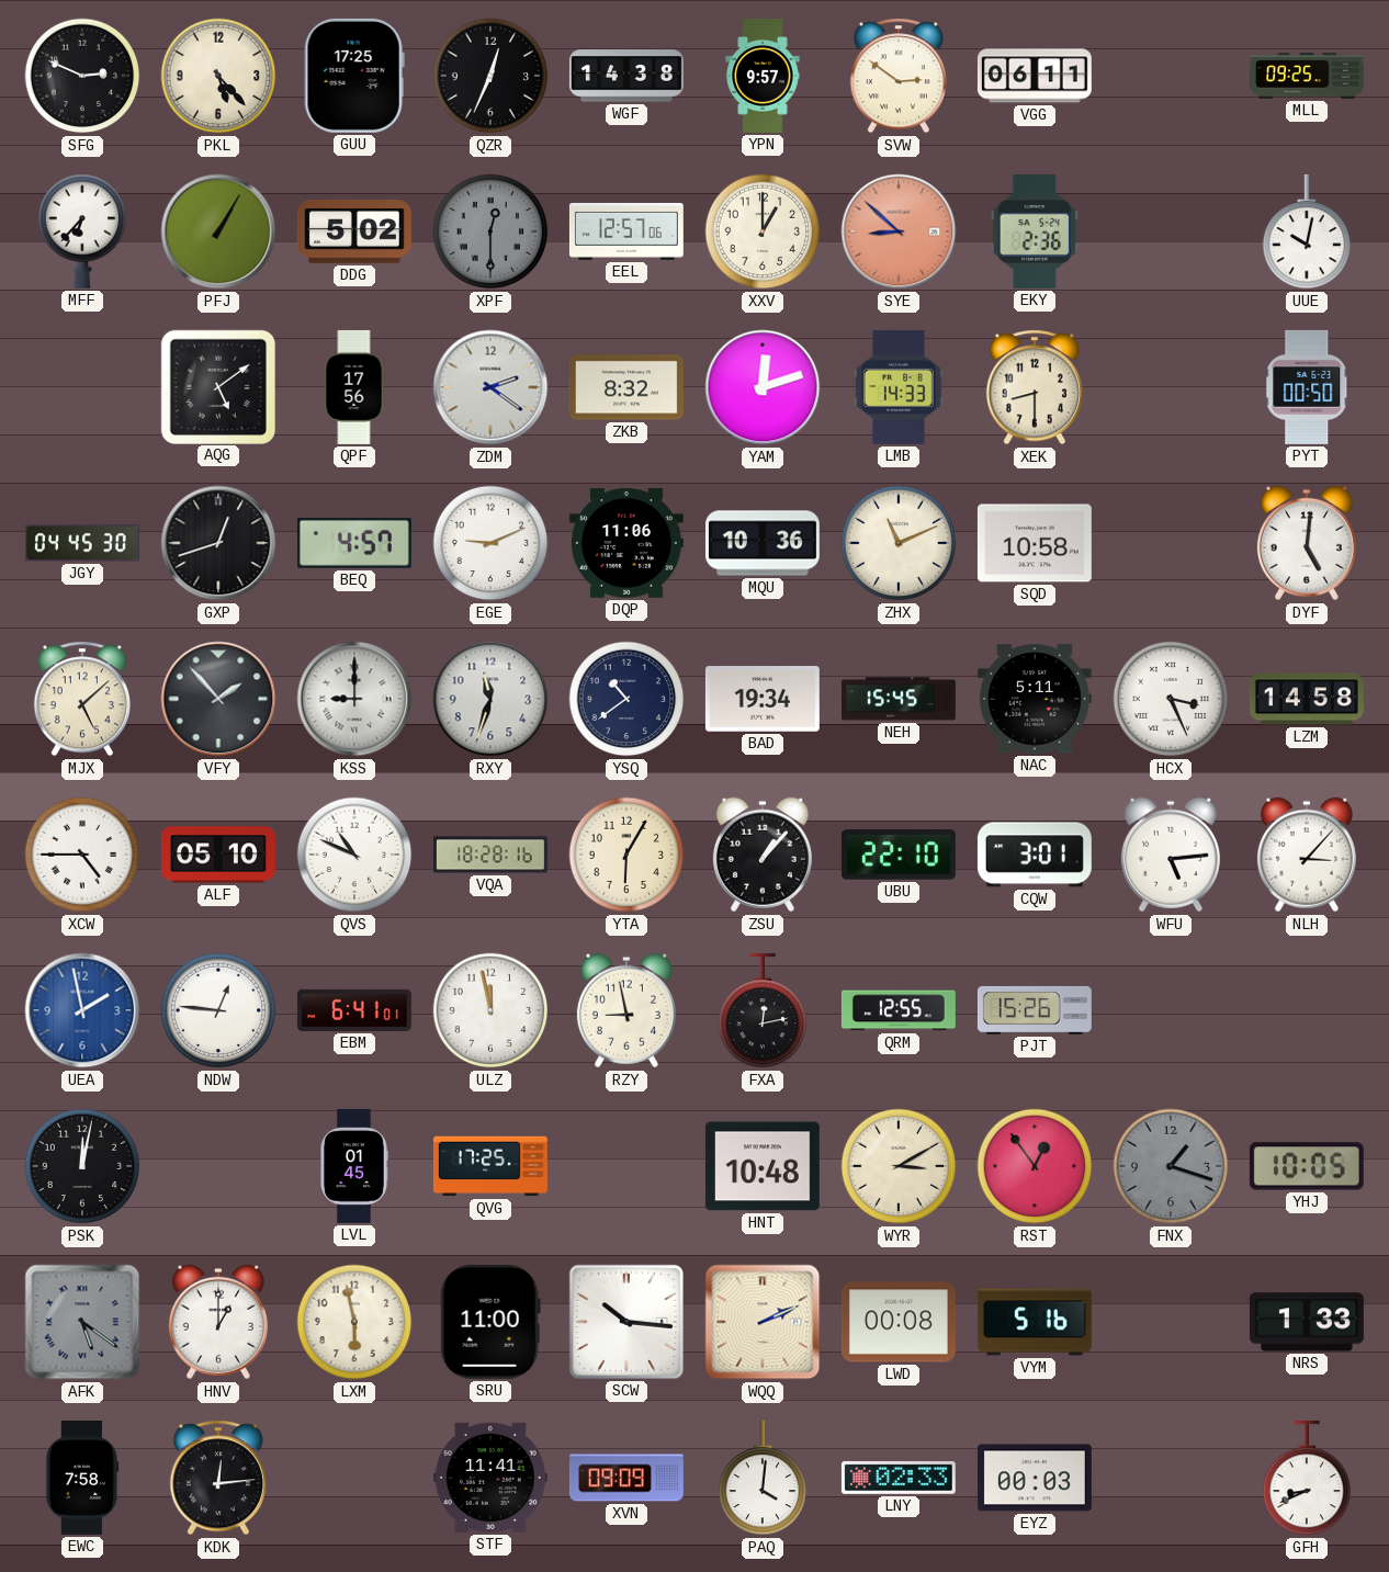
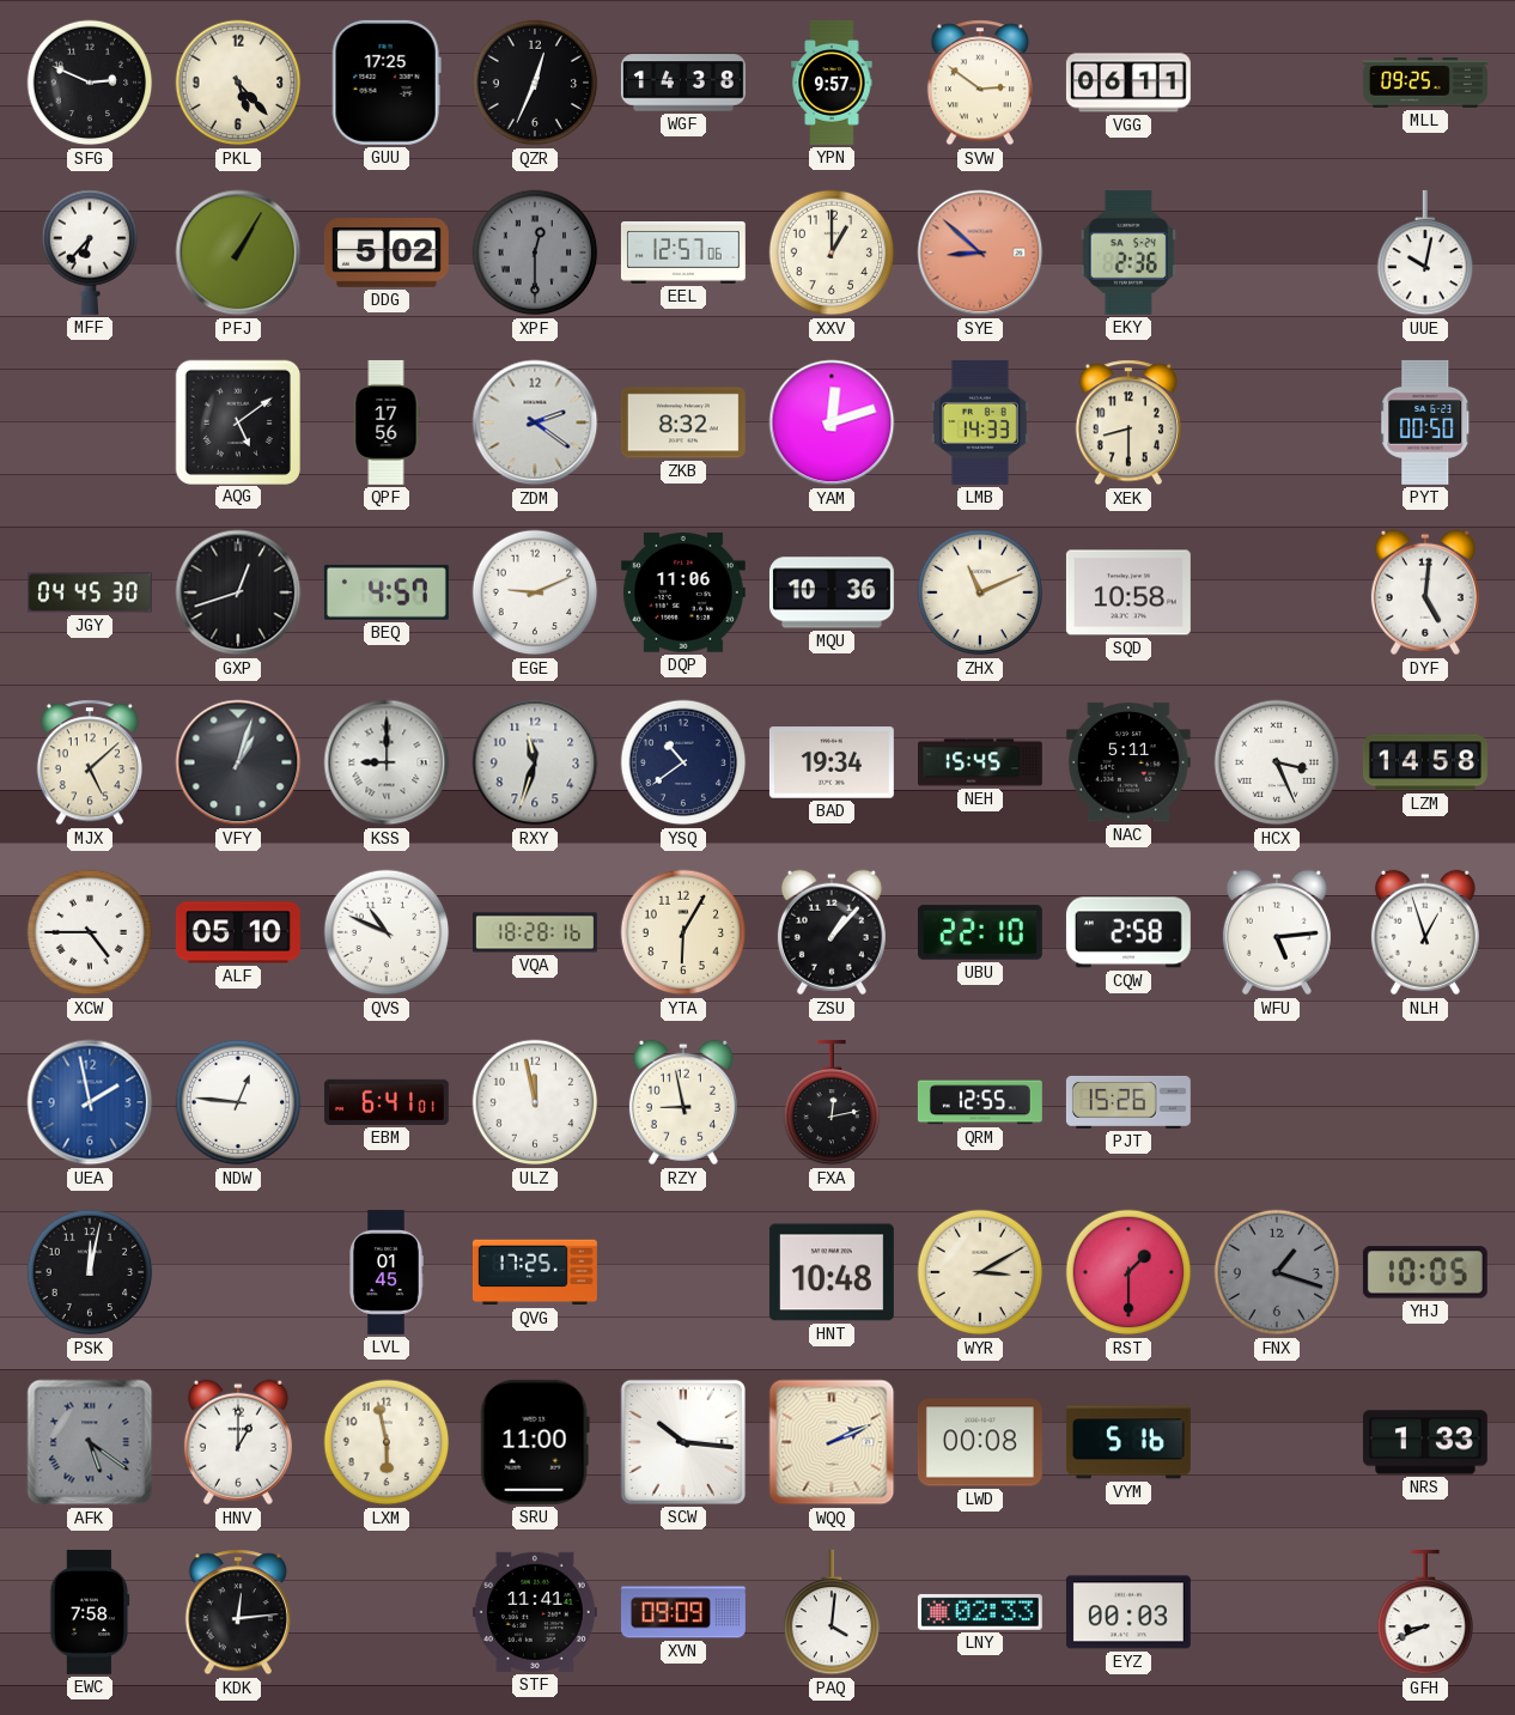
VFY: 1:53 -> 1:03
CQW: 3:01 -> 2:58
NLH: 3:07 -> 12:57
RST: 12:54 -> 1:30
